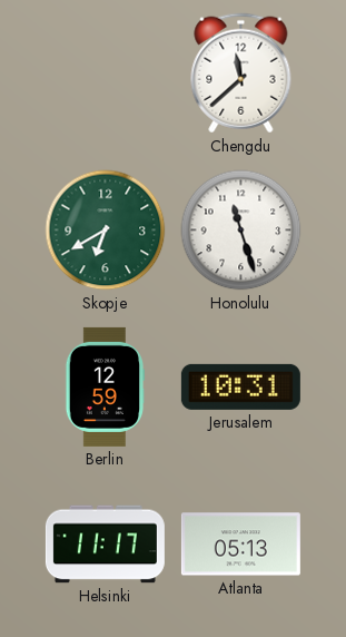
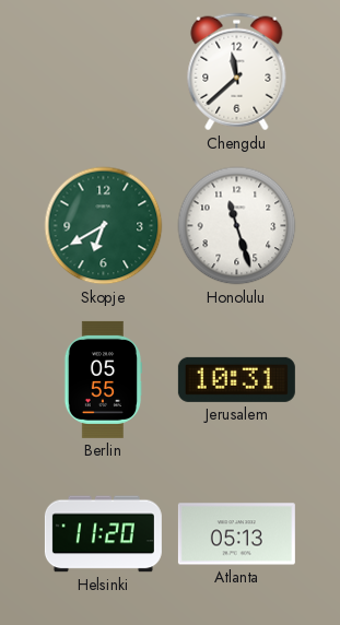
Berlin: 12:59 -> 05:55
Helsinki: 11:17 -> 11:20
